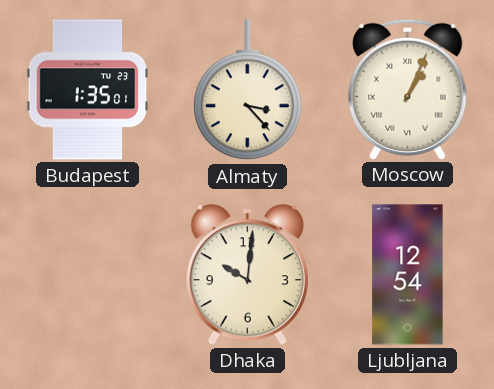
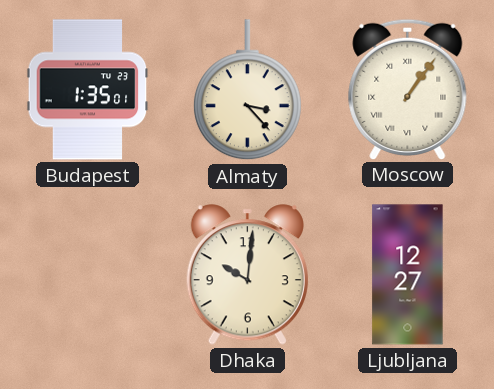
Moscow: 1:04 -> 1:06
Ljubljana: 12:54 -> 12:27
